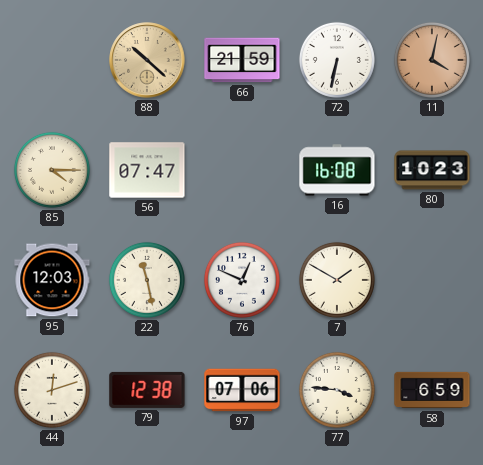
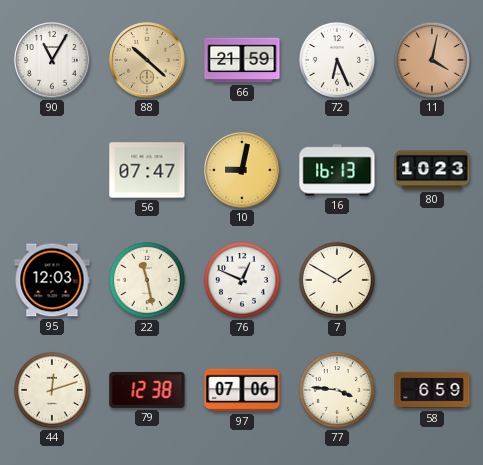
90: none -> 11:05
72: 6:32 -> 6:26
85: 4:15 -> none
10: none -> 9:02
16: 16:08 -> 16:13
